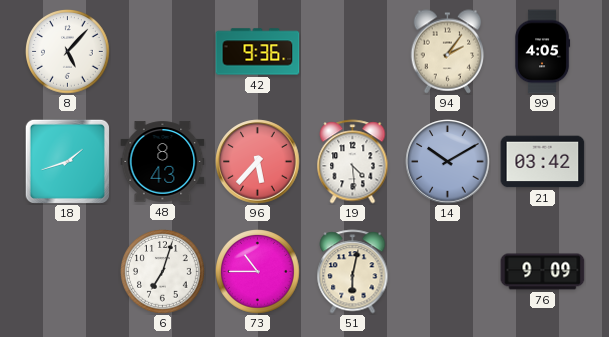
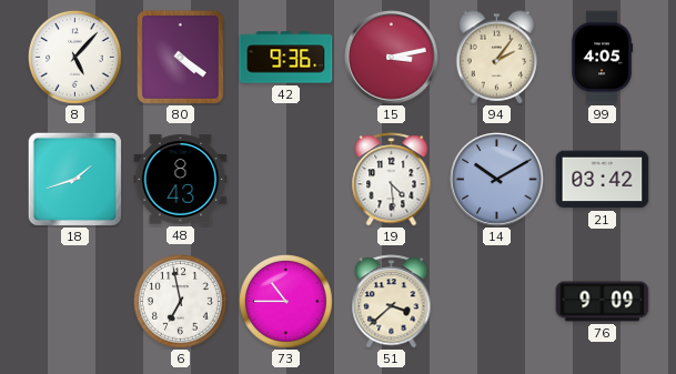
80: none -> 4:21
15: none -> 3:13
96: 5:37 -> none
6: 7:03 -> 6:58
51: 6:02 -> 3:38
